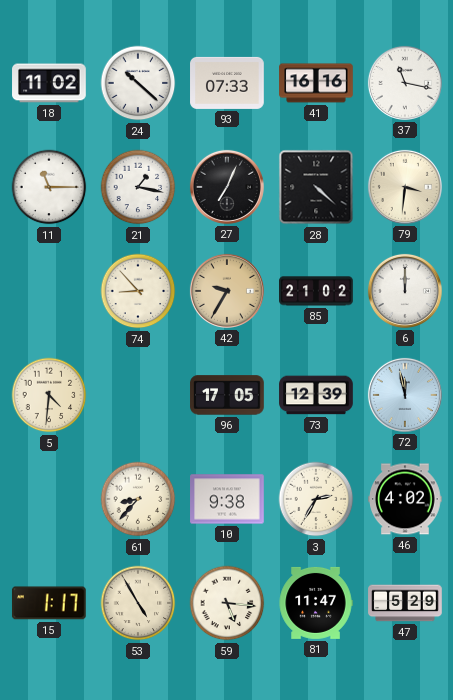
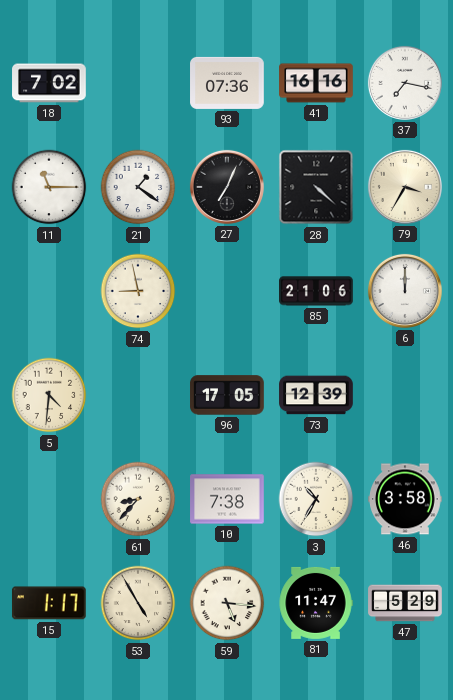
18: 11:02 -> 7:02
24: 10:22 -> none
93: 07:33 -> 07:36
37: 11:17 -> 7:17
21: 1:17 -> 1:21
79: 3:31 -> 3:35
74: 8:53 -> 8:58
42: 9:35 -> none
85: 21:02 -> 21:06
72: 11:58 -> none
10: 9:38 -> 7:38
3: 2:35 -> 10:35
46: 4:02 -> 3:58
